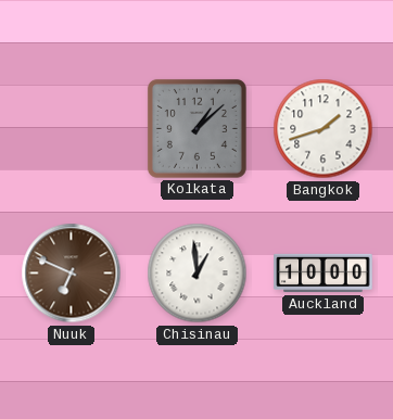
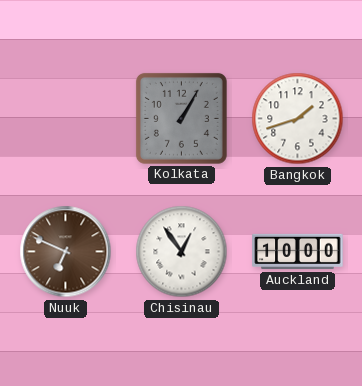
Kolkata: 1:08 -> 1:05
Chisinau: 12:59 -> 12:54
